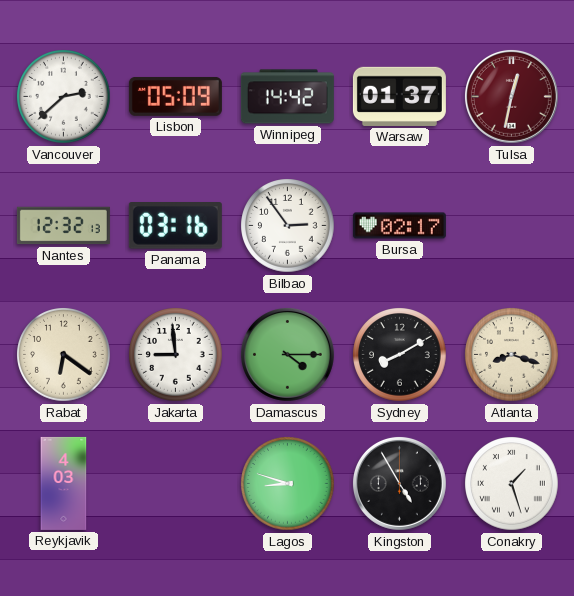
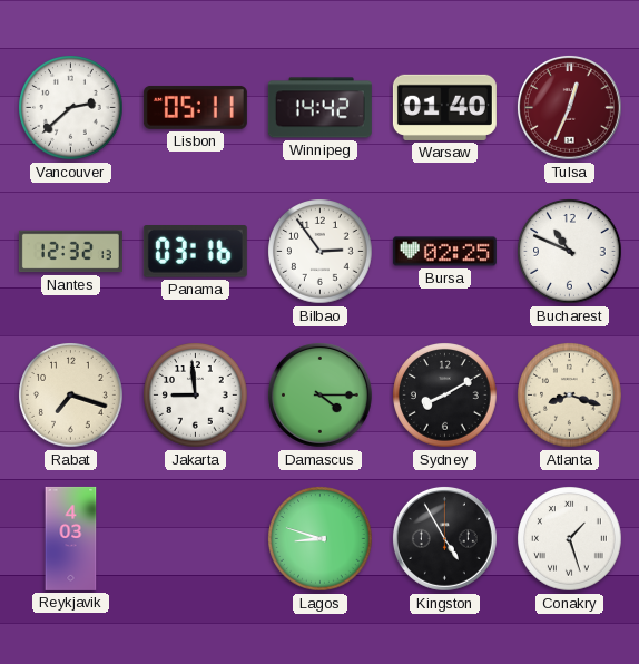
Lisbon: 05:09 -> 05:11
Warsaw: 01:37 -> 01:40
Tulsa: 12:32 -> 12:34
Bursa: 02:17 -> 02:25
Bucharest: none -> 10:49
Rabat: 6:21 -> 7:18
